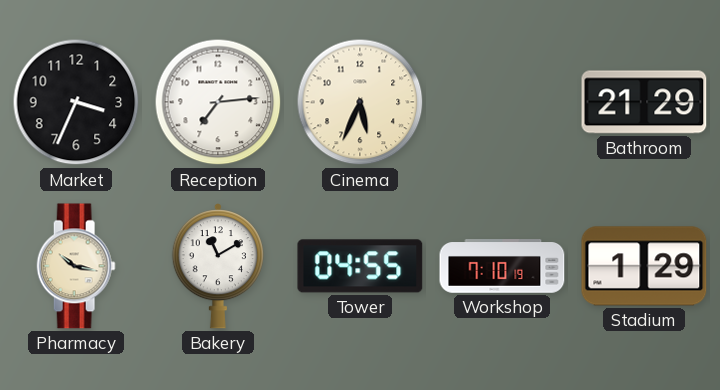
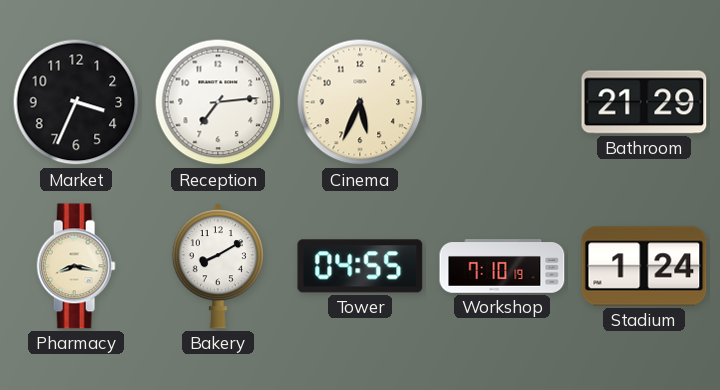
Pharmacy: 10:17 -> 8:17
Bakery: 11:10 -> 8:10
Stadium: 1:29 -> 1:24
